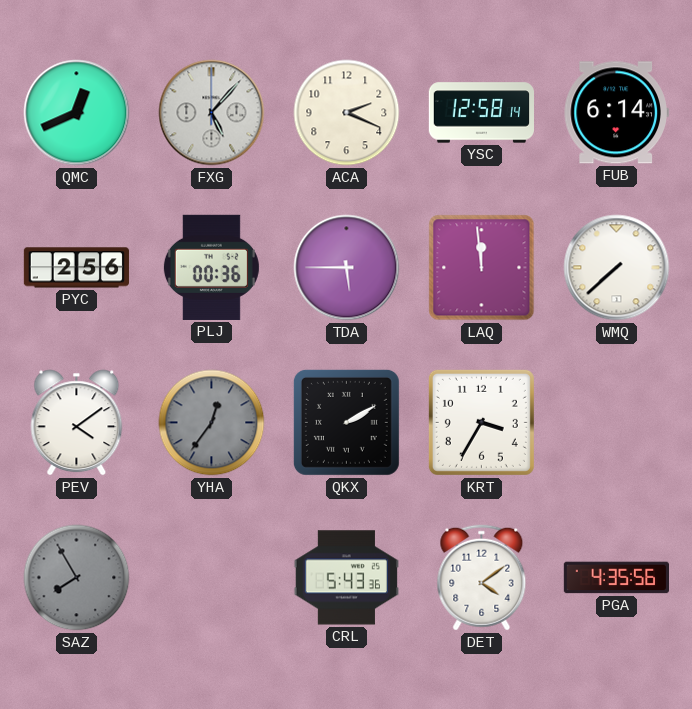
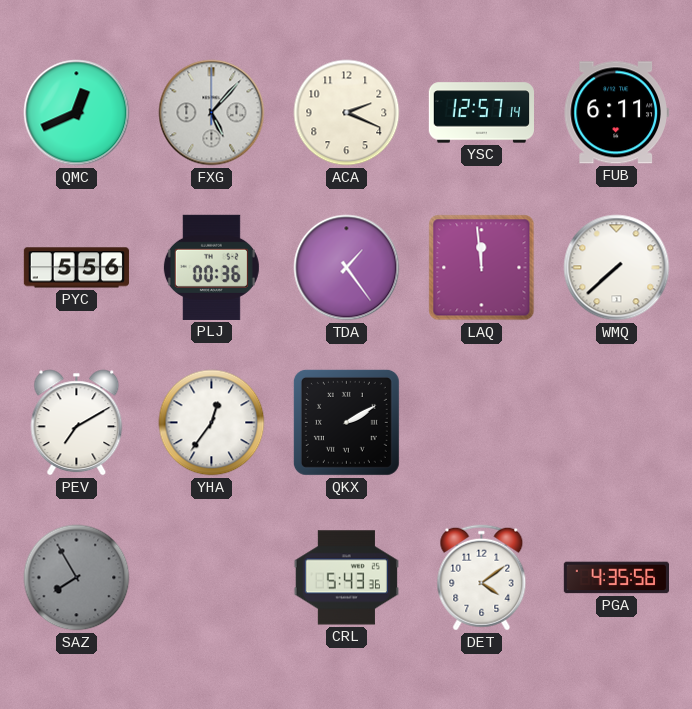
YSC: 12:58 -> 12:57
FUB: 6:14 -> 6:11
PYC: 2:56 -> 5:56
TDA: 5:45 -> 1:24
PEV: 4:09 -> 7:10
YHA dial: grey -> white
KRT: 3:35 -> none
